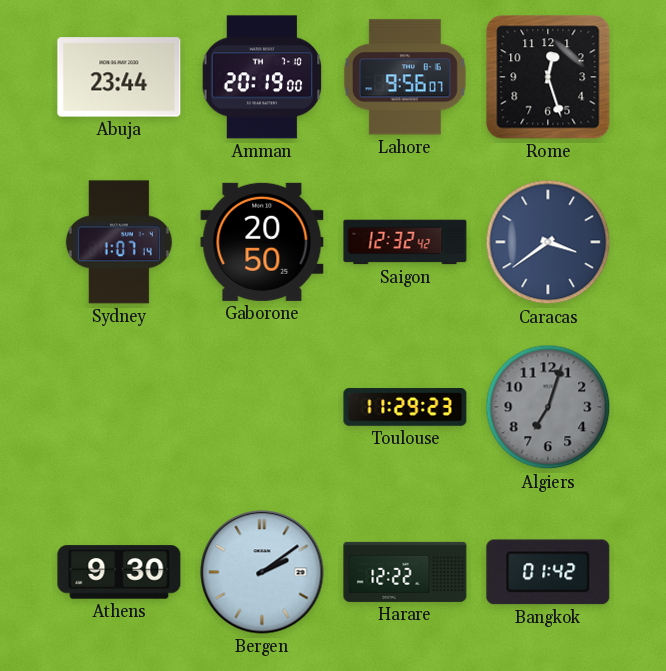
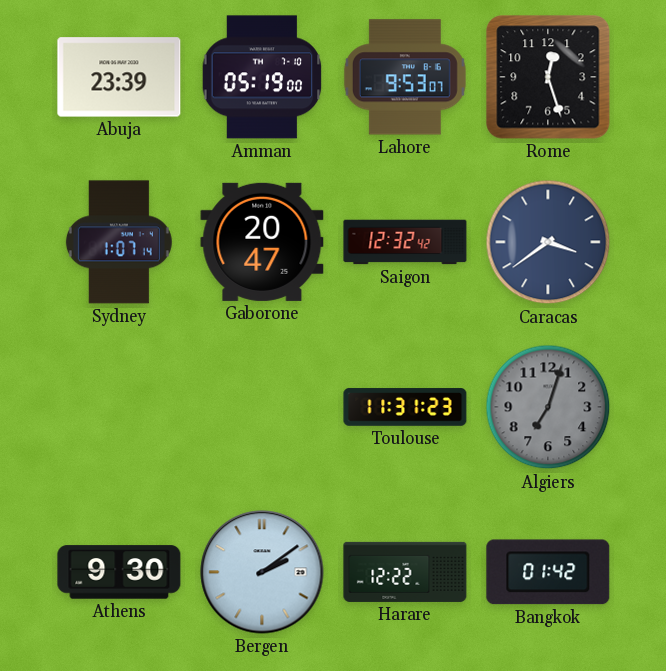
Abuja: 23:44 -> 23:39
Amman: 20:19 -> 05:19
Lahore: 9:56 -> 9:53
Gaborone: 20:50 -> 20:47
Toulouse: 11:29 -> 11:31
